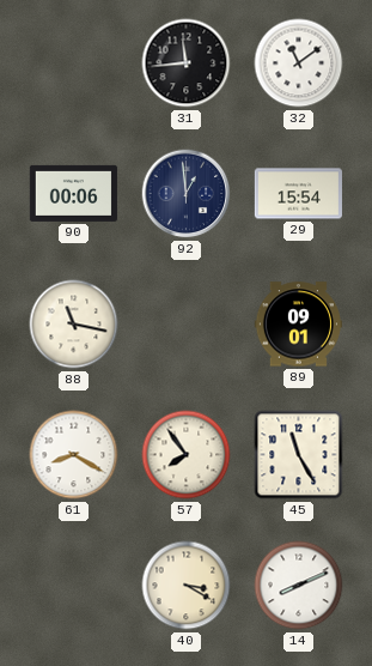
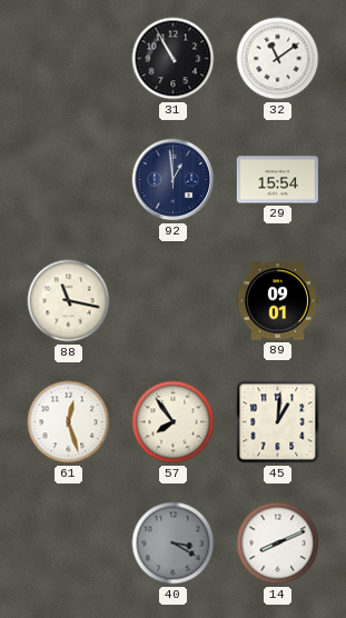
31: 11:44 -> 10:55
90: 00:06 -> none
61: 8:20 -> 12:27
45: 11:25 -> 1:01
40 dial: cream -> grey
